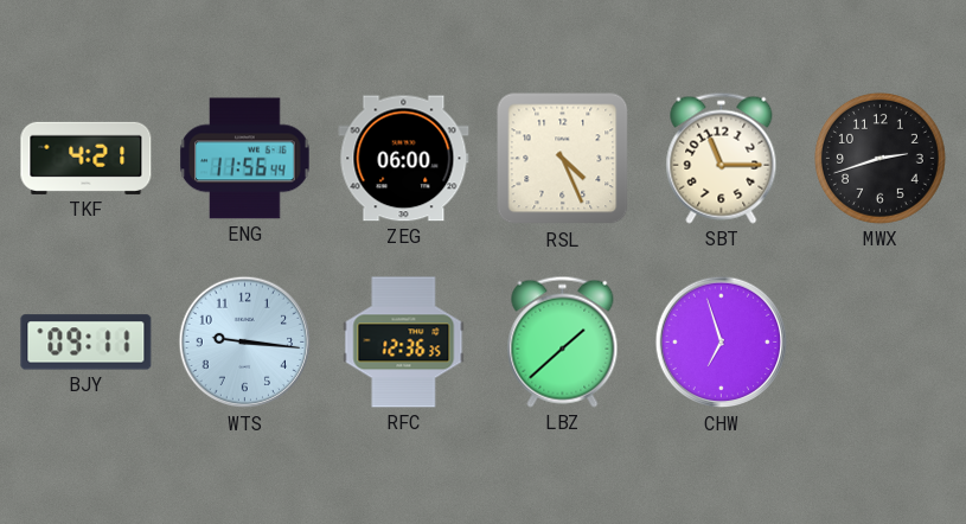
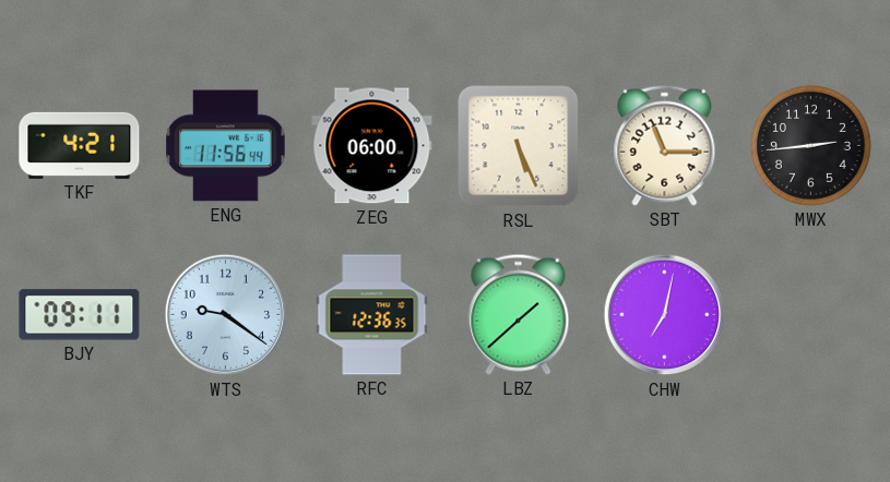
RSL: 4:26 -> 5:26
MWX: 2:42 -> 2:44
WTS: 9:16 -> 9:21
CHW: 6:57 -> 7:02
